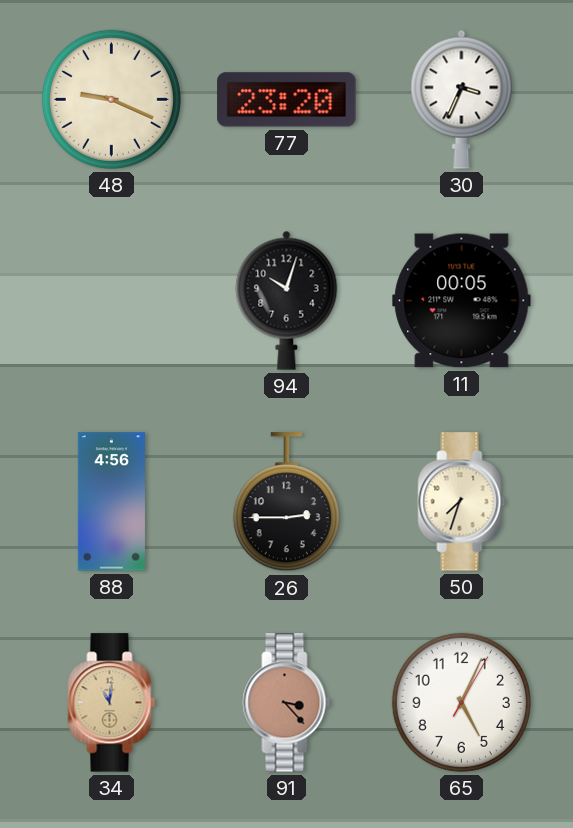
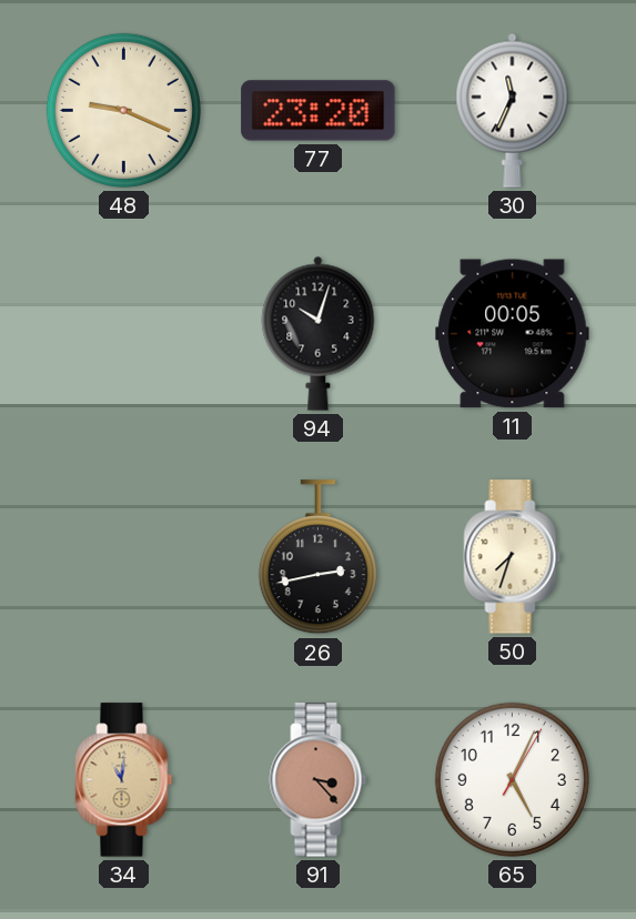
30: 3:34 -> 11:34
88: 4:56 -> none
26: 2:45 -> 2:43
